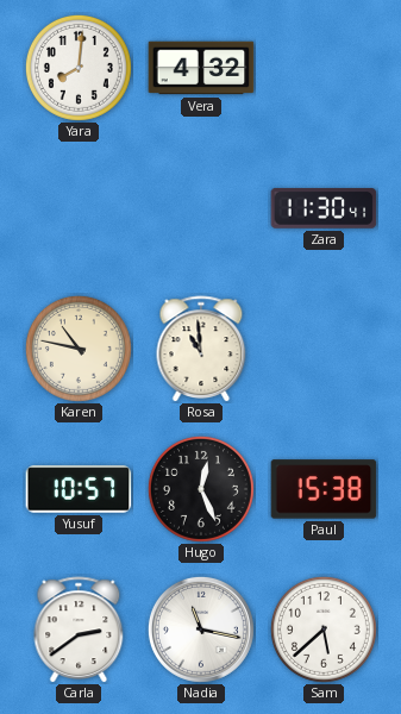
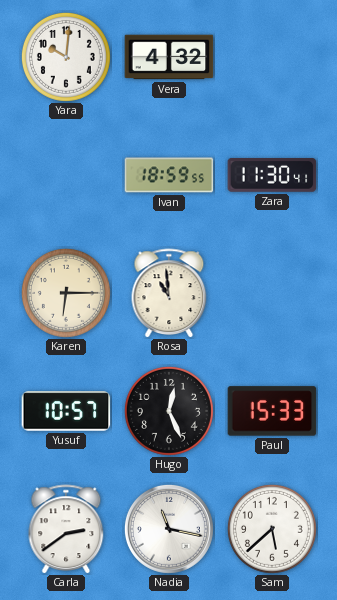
Yara: 8:01 -> 10:01
Ivan: none -> 18:59
Karen: 10:47 -> 6:15
Paul: 15:38 -> 15:33
